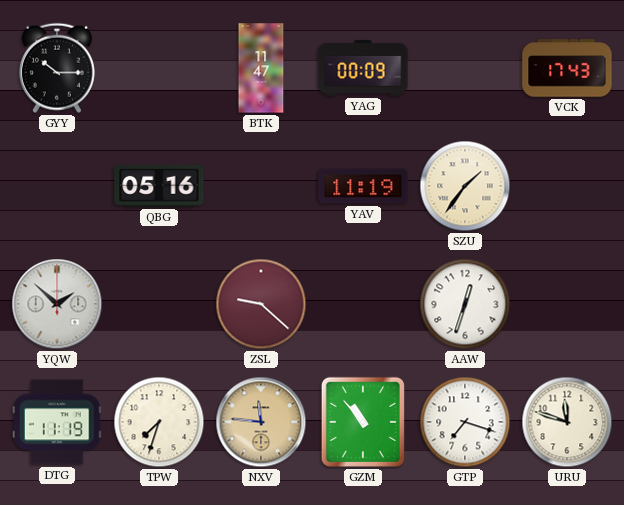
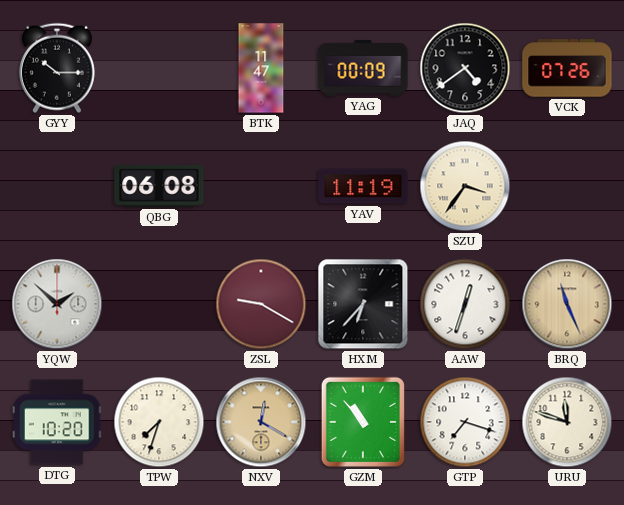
JAQ: none -> 4:39
VCK: 17:43 -> 07:26
QBG: 05:16 -> 06:08
SZU: 1:36 -> 3:36
ZSL: 9:22 -> 9:20
HXM: none -> 6:37
BRQ: none -> 11:26
DTG: 11:19 -> 10:20
NXV: 11:46 -> 12:20
